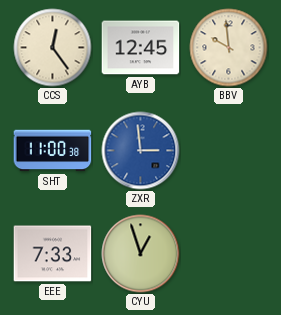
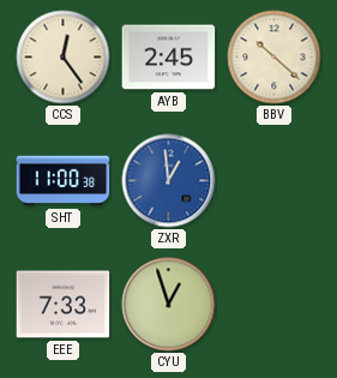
AYB: 12:45 -> 2:45
BBV: 9:59 -> 10:22
ZXR: 2:59 -> 12:59
